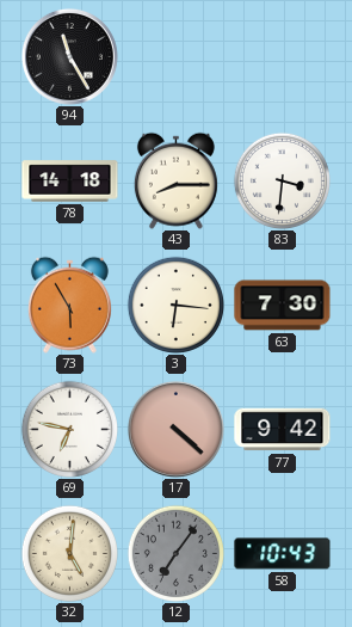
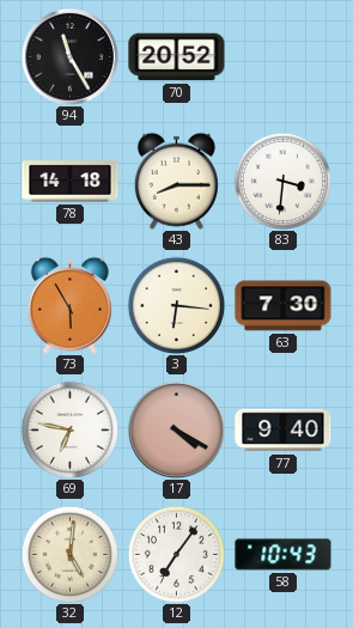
70: none -> 20:52
17: 4:22 -> 4:20
77: 9:42 -> 9:40
12 dial: grey -> white
